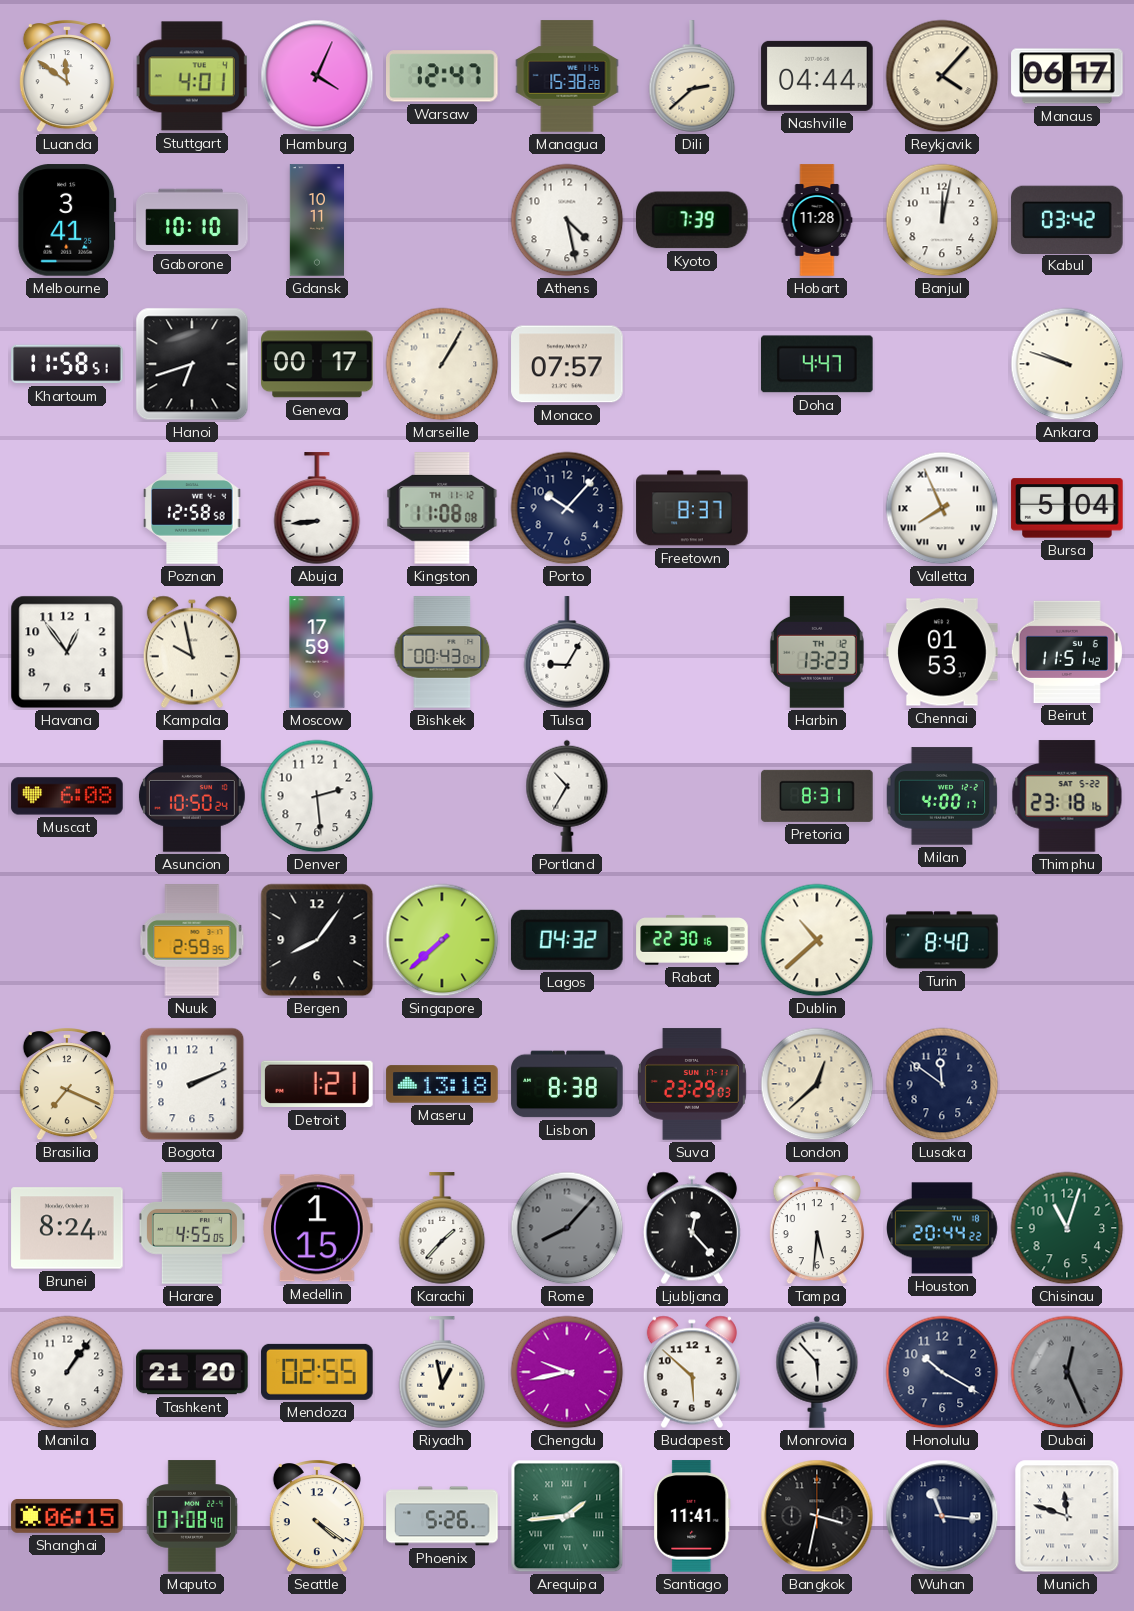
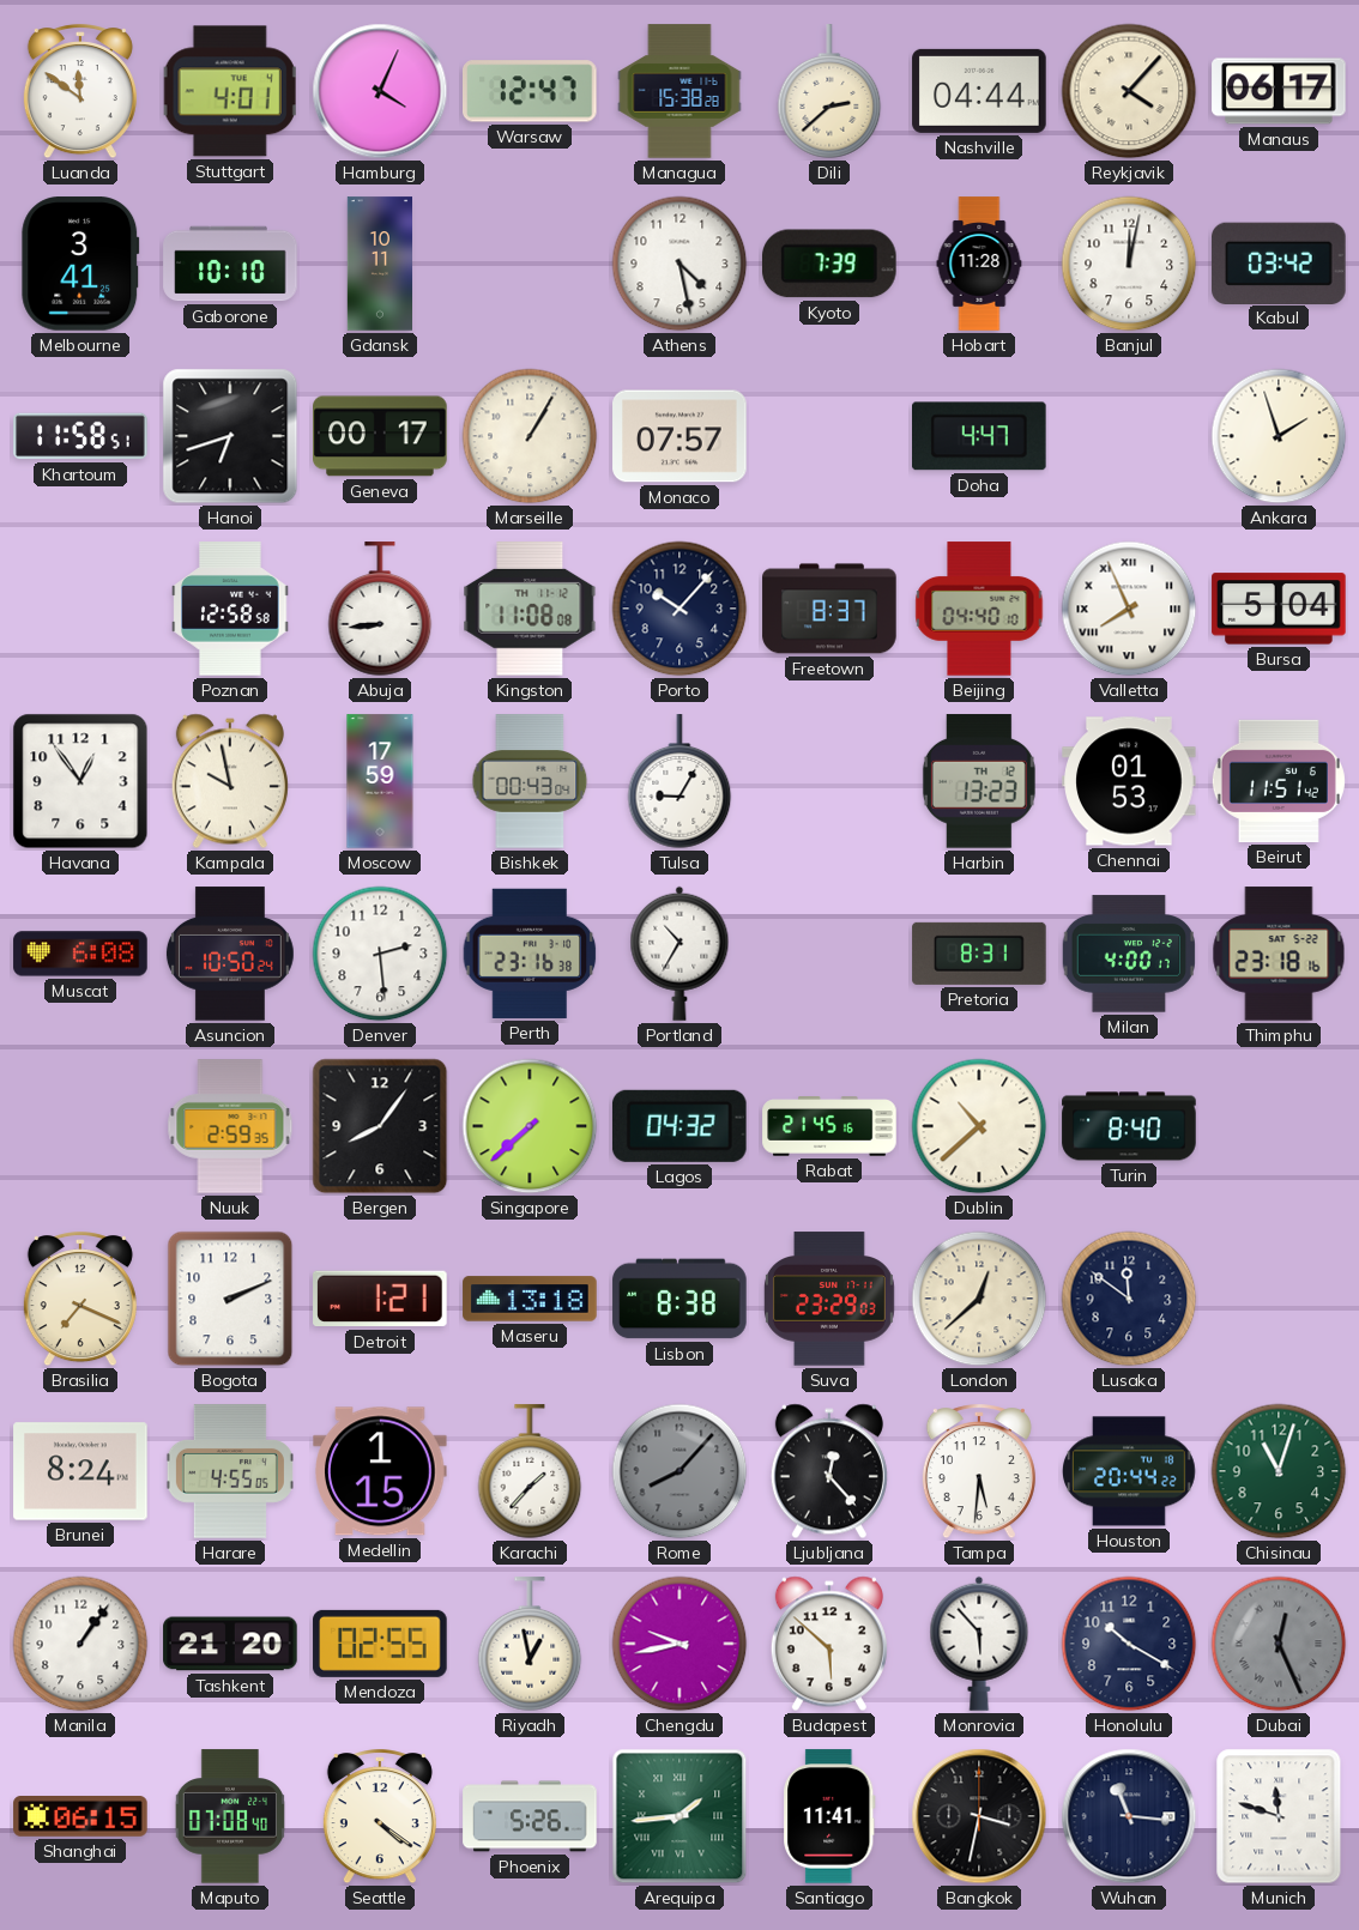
Ankara: 9:48 -> 1:57
Beijing: none -> 04:40
Perth: none -> 23:16
Rabat: 22:30 -> 21:45
